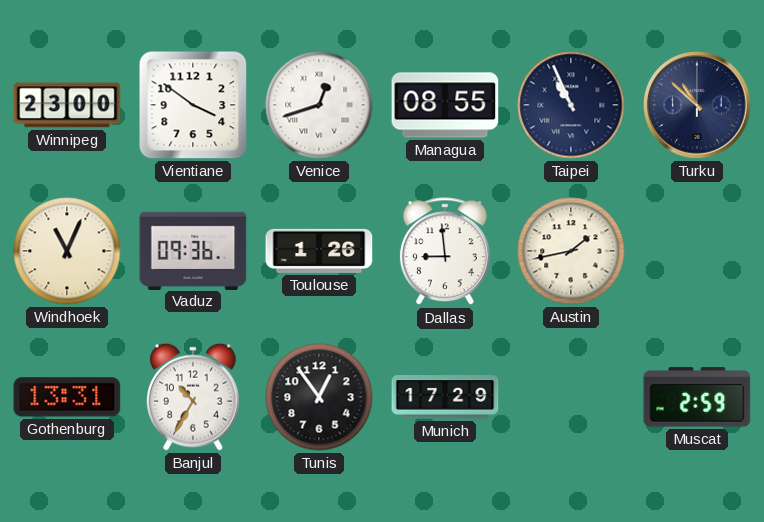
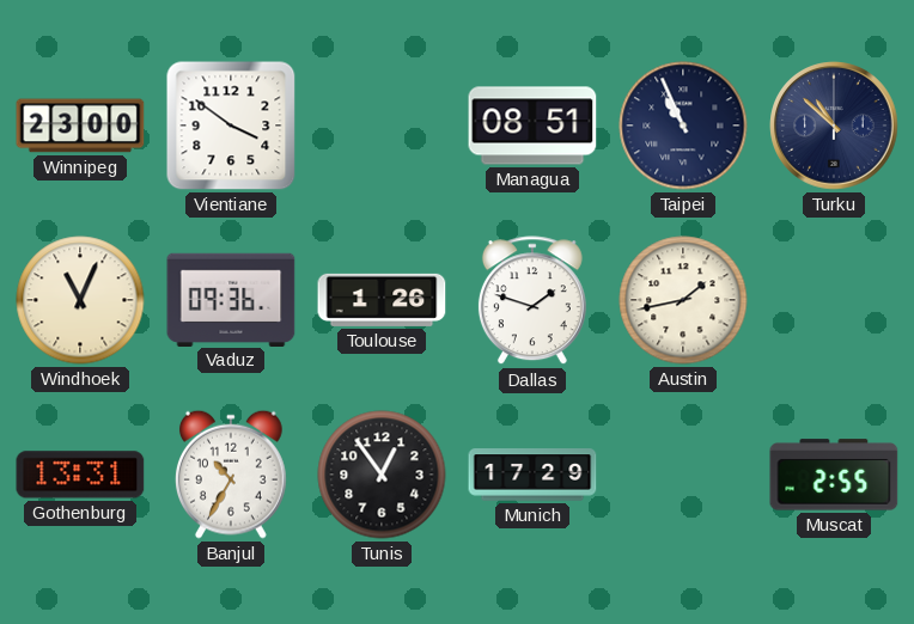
Venice: 12:42 -> none
Managua: 08:55 -> 08:51
Dallas: 8:59 -> 1:48
Muscat: 2:59 -> 2:55
